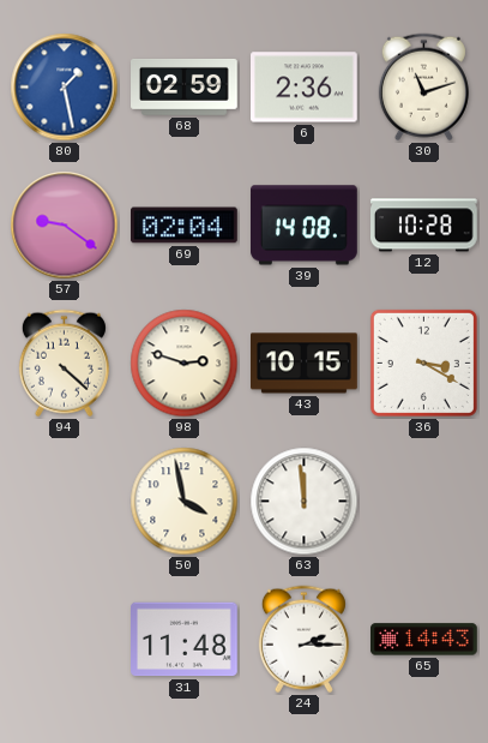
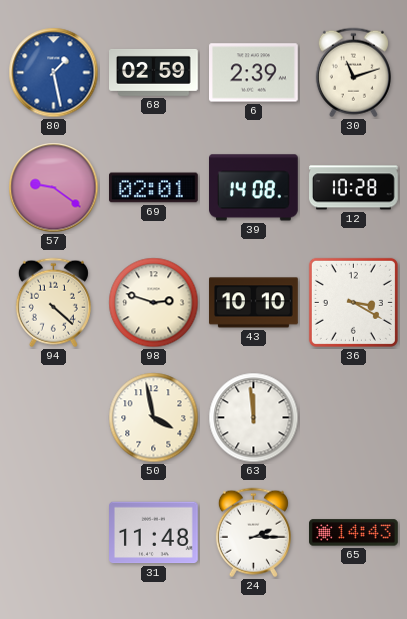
6: 2:36 -> 2:39
69: 02:04 -> 02:01
43: 10:15 -> 10:10
